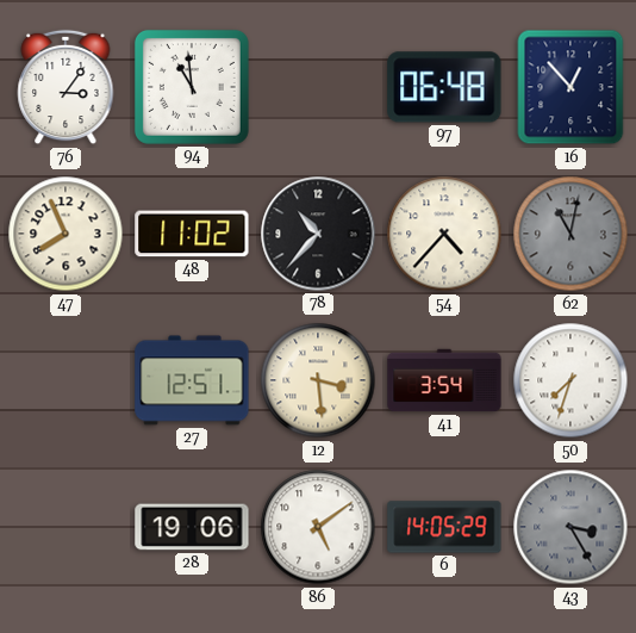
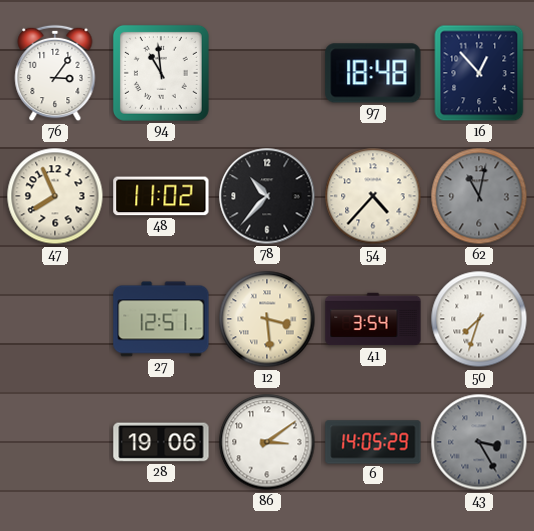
97: 06:48 -> 18:48
86: 5:09 -> 3:09
